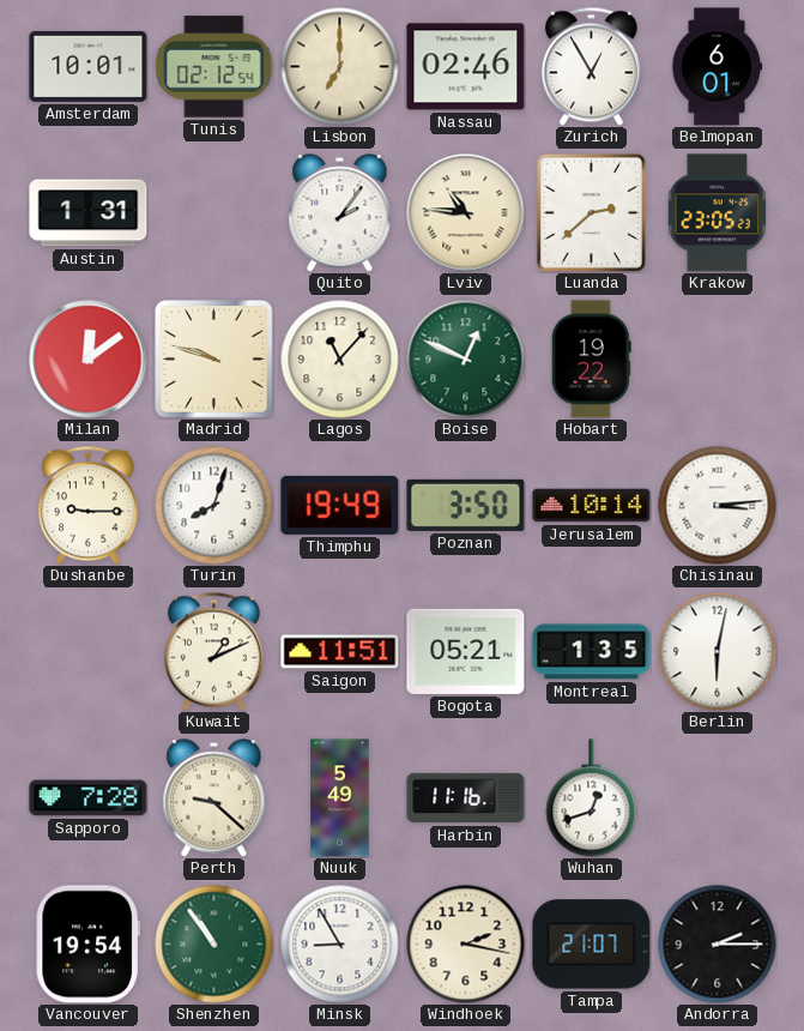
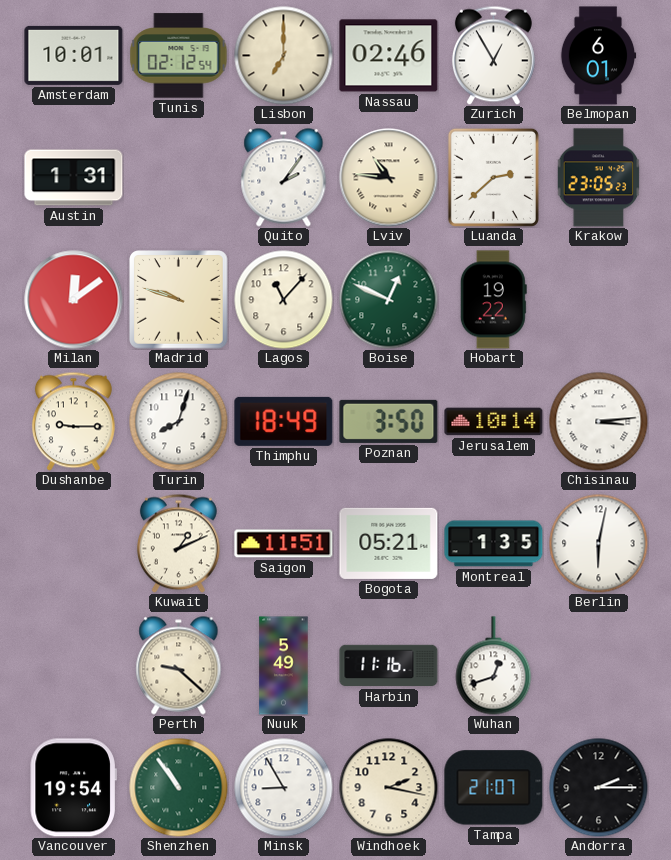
Thimphu: 19:49 -> 18:49
Sapporo: 7:28 -> none
